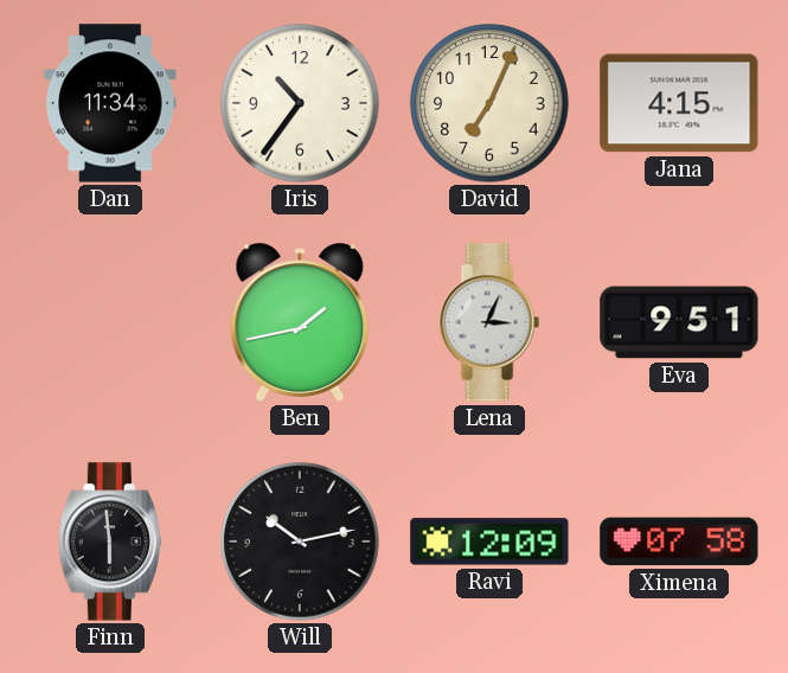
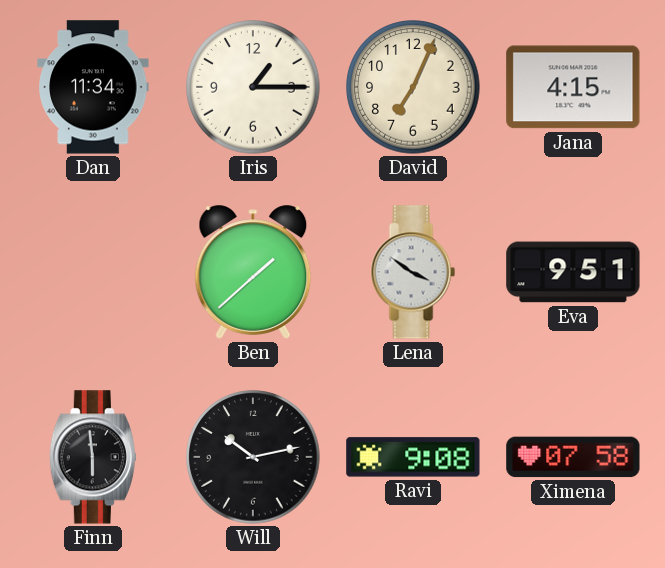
Iris: 10:36 -> 1:15
Ben: 1:43 -> 1:38
Lena: 3:04 -> 3:51
Ravi: 12:09 -> 9:08
